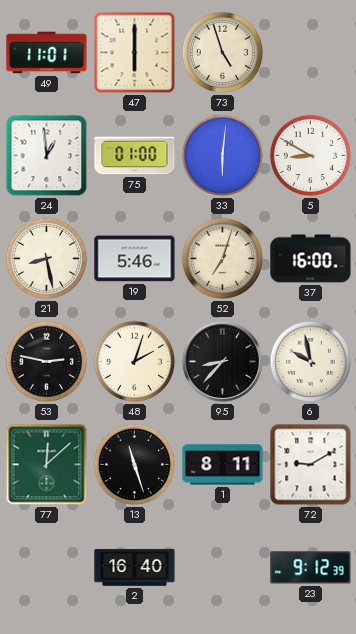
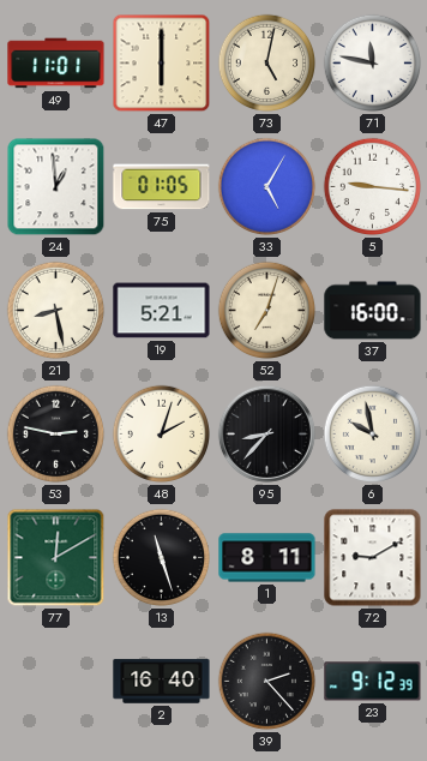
73: 4:57 -> 5:02
71: none -> 11:47
75: 01:00 -> 01:05
33: 6:01 -> 5:05
5: 8:50 -> 9:16
19: 5:46 -> 5:21
77: 12:08 -> 12:10
39: none -> 2:23
